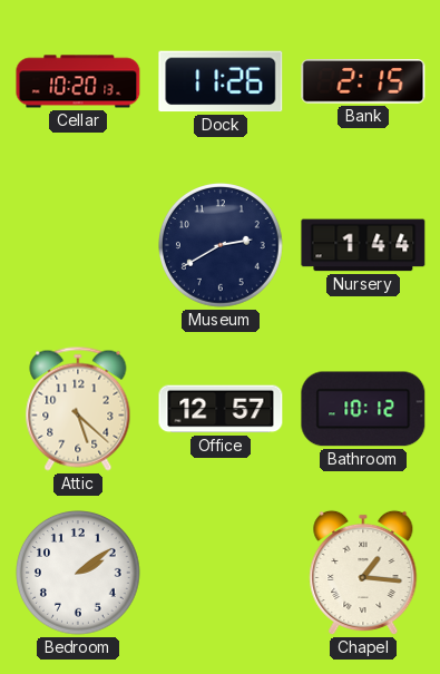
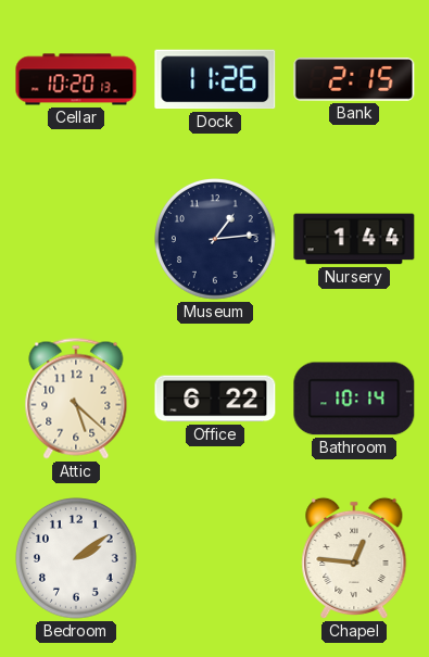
Museum: 2:40 -> 1:14
Office: 12:57 -> 6:22
Bathroom: 10:12 -> 10:14
Chapel: 1:16 -> 12:46
